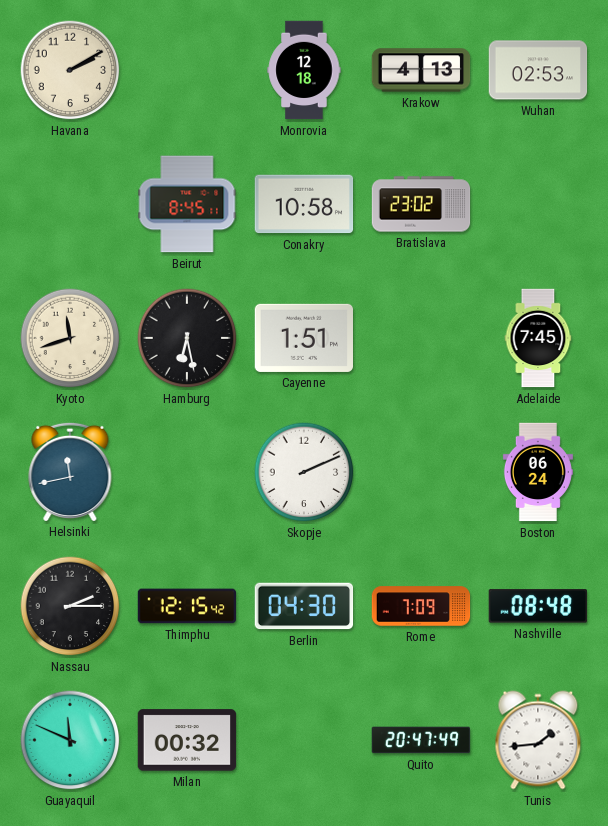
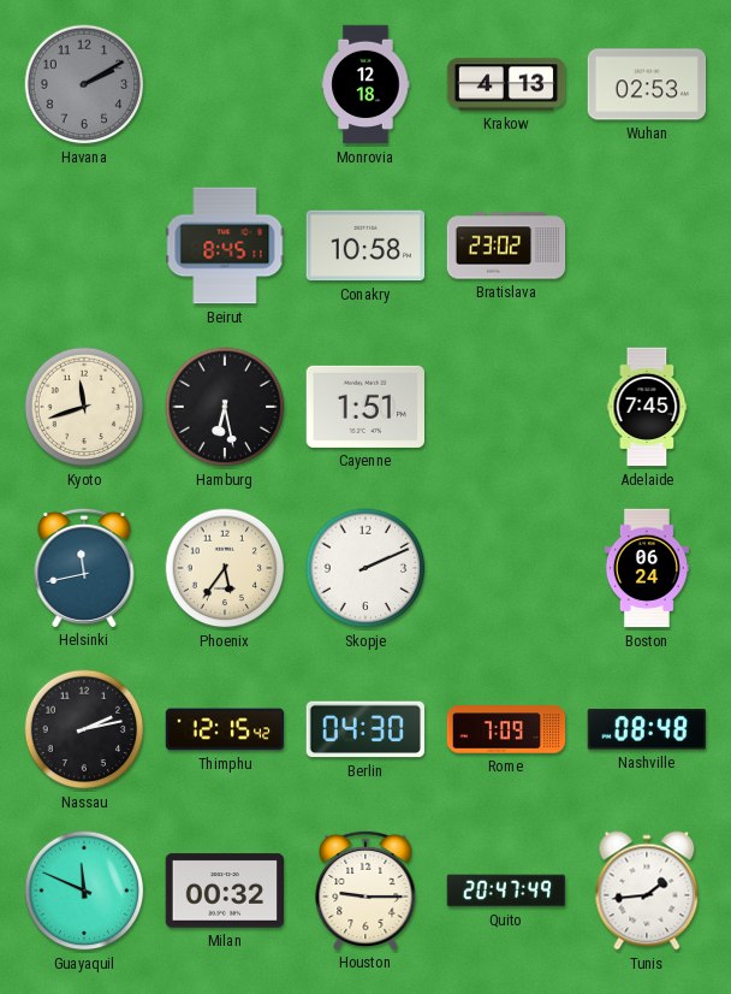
Havana dial: cream -> grey
Phoenix: none -> 5:36
Nassau: 2:15 -> 2:13
Houston: none -> 9:15
